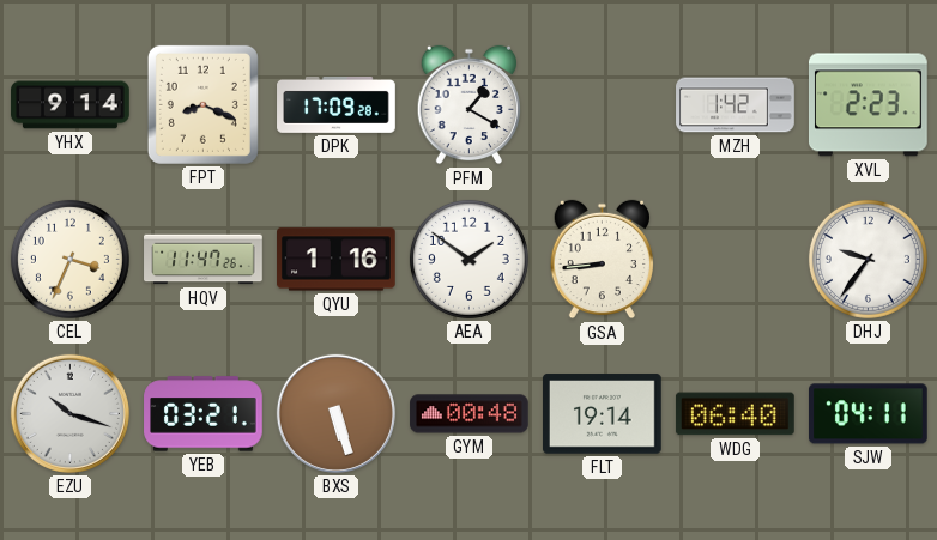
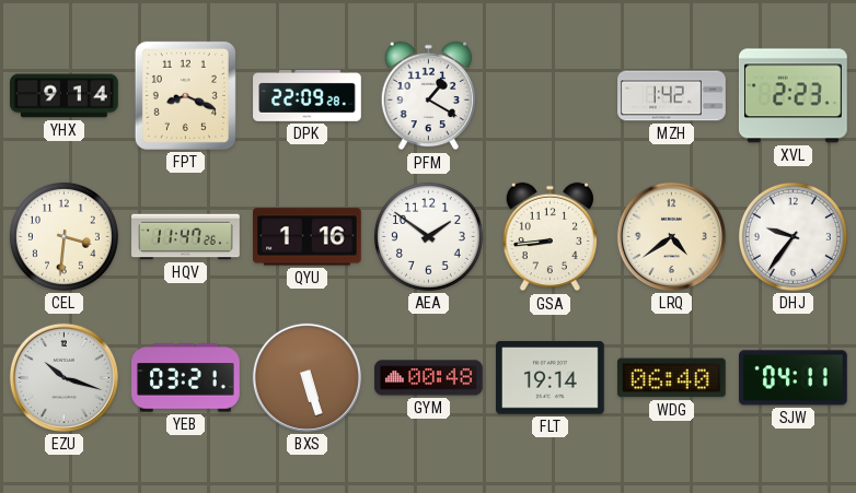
DPK: 17:09 -> 22:09
CEL: 3:34 -> 3:31
LRQ: none -> 4:39
